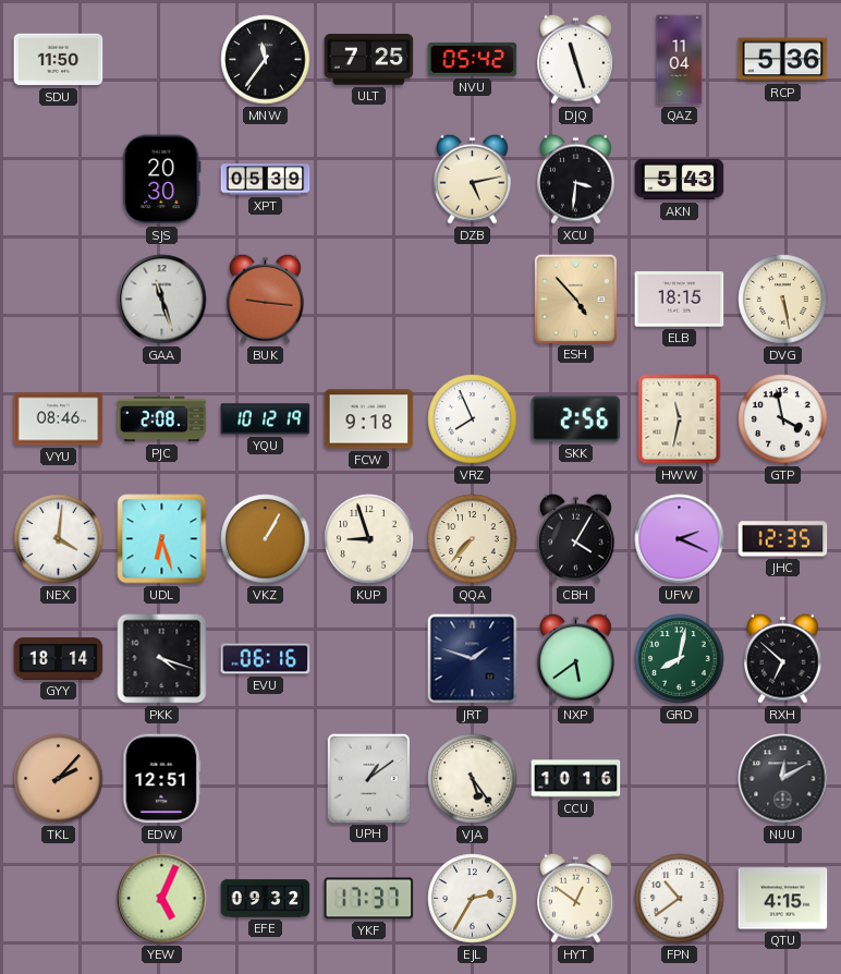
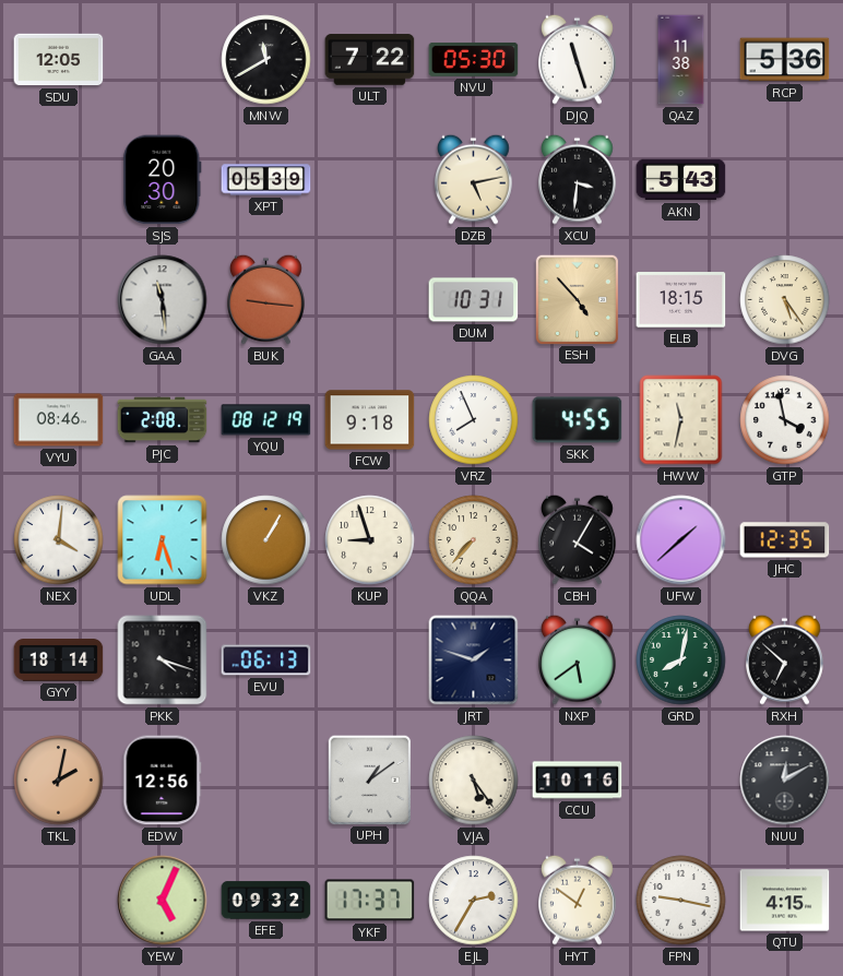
SDU: 11:50 -> 12:05
MNW: 11:36 -> 11:40
ULT: 7:25 -> 7:22
NVU: 05:42 -> 05:30
QAZ: 11:04 -> 11:38
GAA: 11:27 -> 11:29
DUM: none -> 10:31
DVG: 5:28 -> 5:24
YQU: 10:12 -> 08:12
SKK: 2:56 -> 4:55
UFW: 2:19 -> 1:38
EVU: 06:16 -> 06:13
TKL: 2:07 -> 2:02
EDW: 12:51 -> 12:56
FPN: 10:39 -> 9:17
